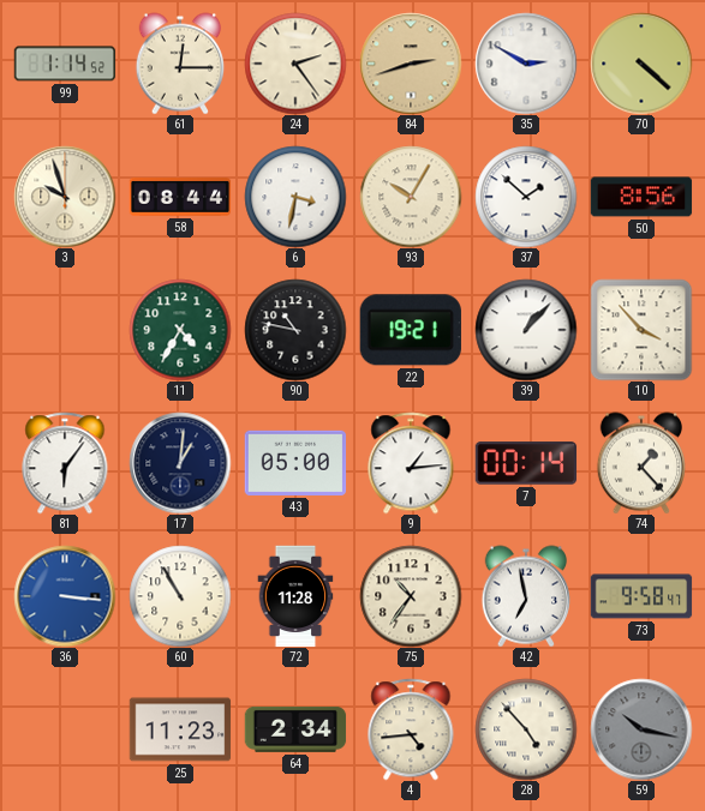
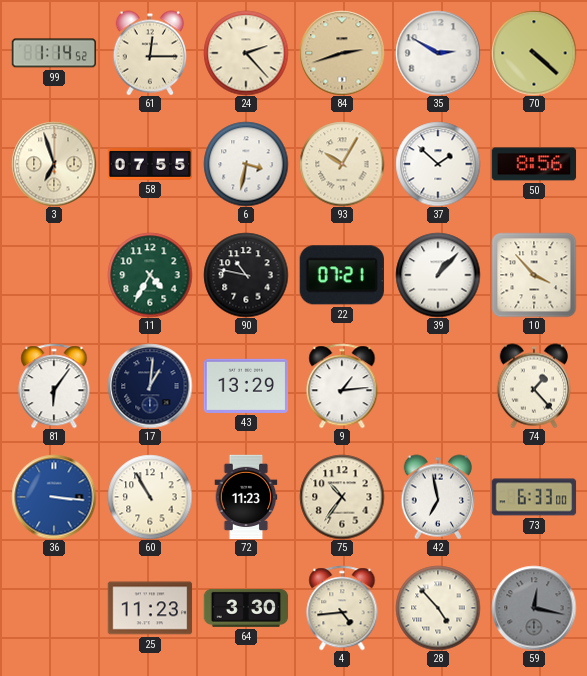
24: 2:24 -> 2:23
3: 9:57 -> 6:57
58: 08:44 -> 07:55
22: 19:21 -> 07:21
43: 05:00 -> 13:29
7: 00:14 -> none
72: 11:28 -> 11:23
73: 9:58 -> 6:33
64: 2:34 -> 3:30
59: 10:17 -> 12:17
